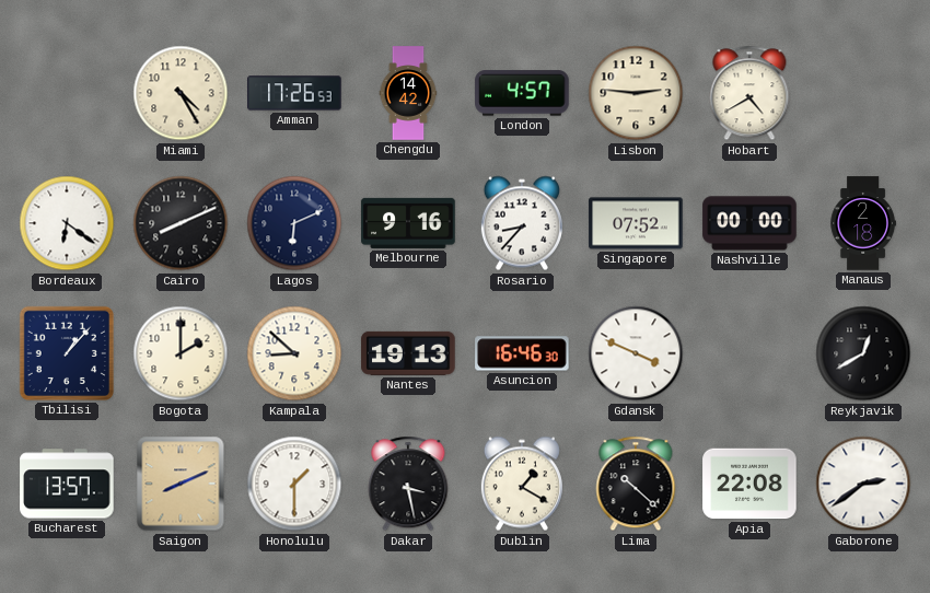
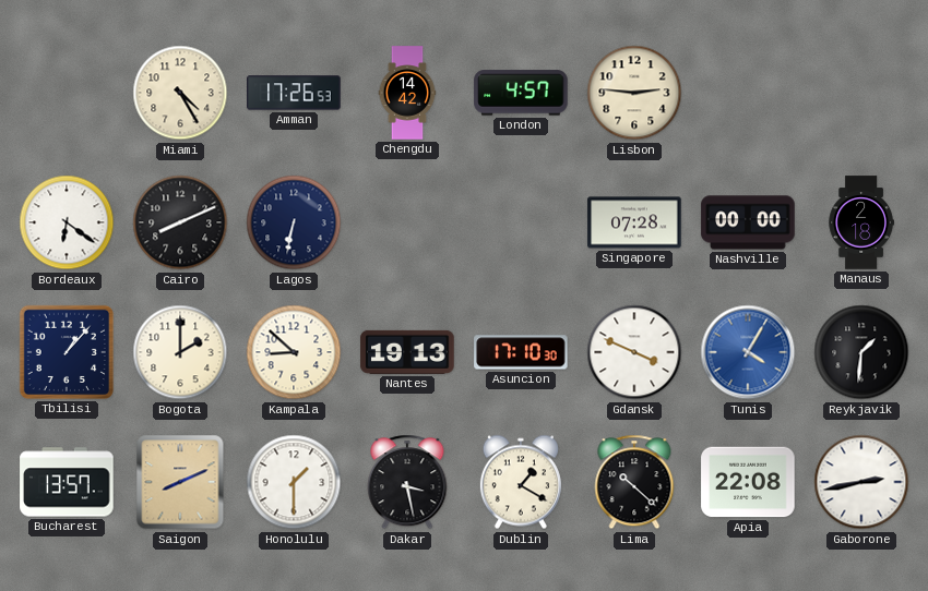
Hobart: 4:40 -> none
Lagos: 6:11 -> 6:32
Melbourne: 9:16 -> none
Rosario: 8:37 -> none
Singapore: 07:52 -> 07:28
Asuncion: 16:46 -> 17:10
Tunis: none -> 4:05
Reykjavik: 12:40 -> 1:31
Gaborone: 2:39 -> 2:43
